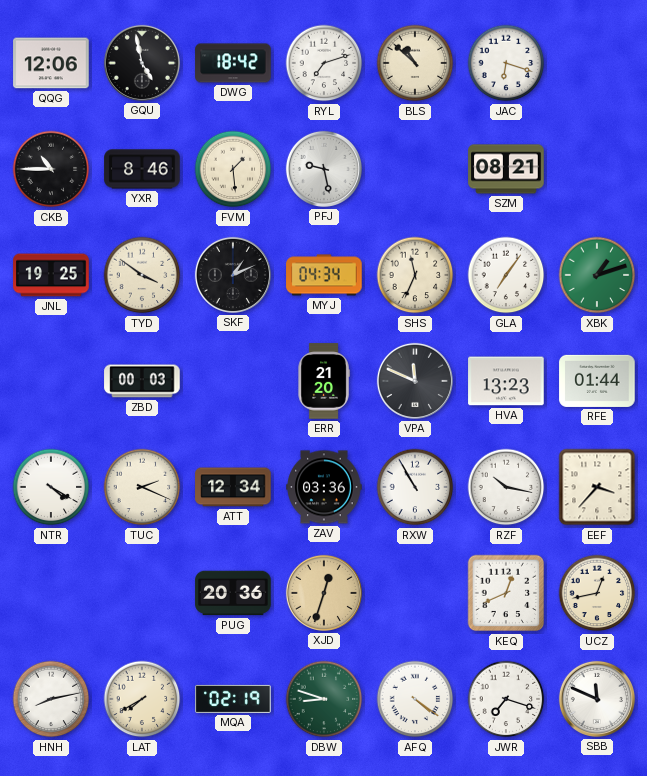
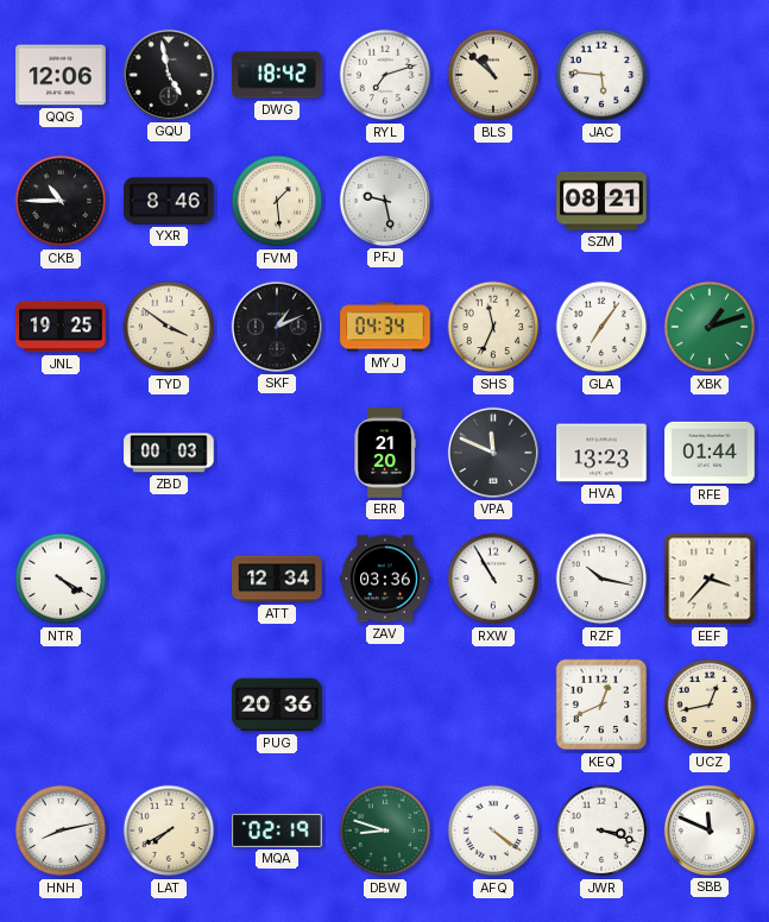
JAC: 6:18 -> 5:46
TUC: 2:19 -> none
XJD: 12:33 -> none
JWR: 7:18 -> 3:18
